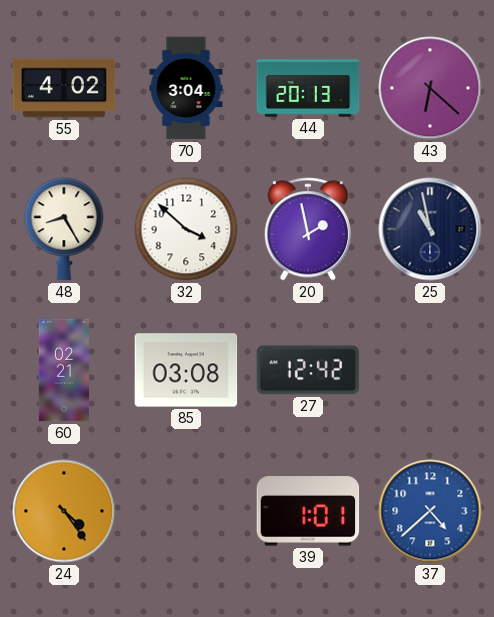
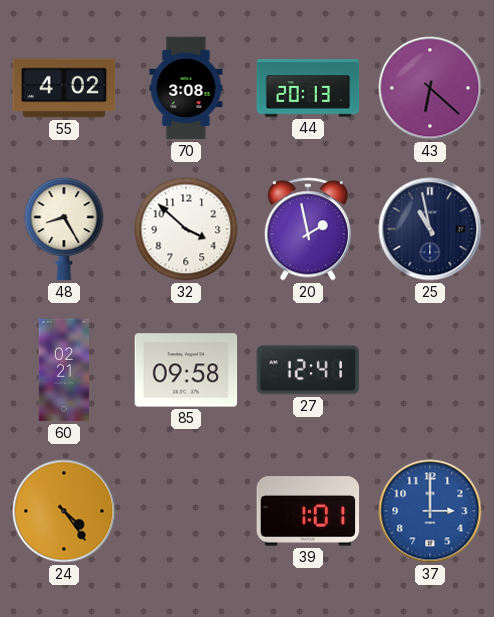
70: 3:04 -> 3:08
85: 03:08 -> 09:58
27: 12:42 -> 12:41
37: 4:38 -> 3:00
